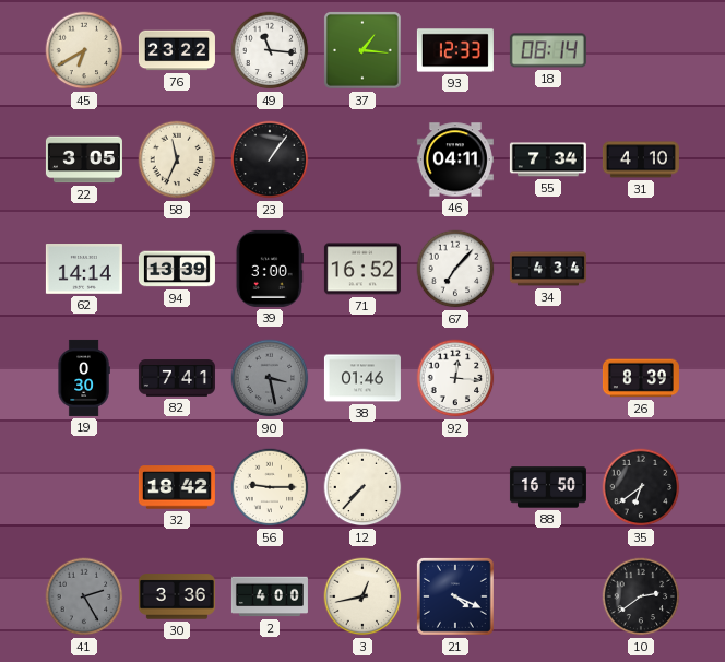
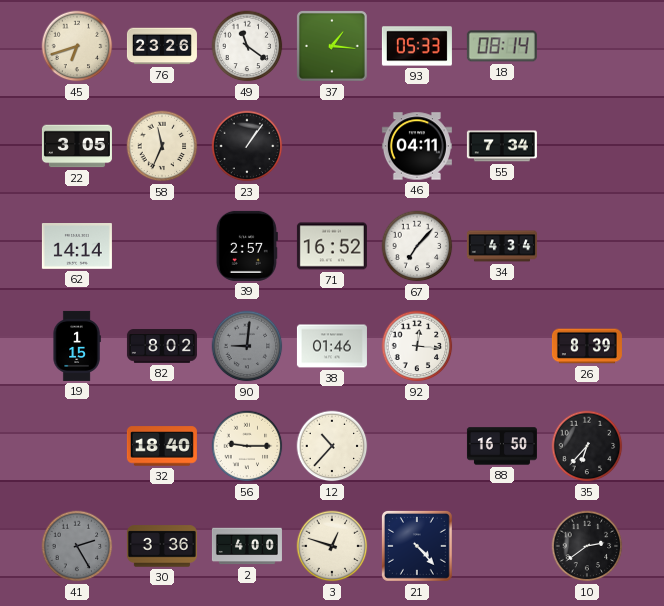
45: 6:40 -> 6:42
76: 23:22 -> 23:26
49: 11:16 -> 11:21
93: 12:33 -> 05:33
31: 4:10 -> none
94: 13:39 -> none
39: 3:00 -> 2:57
19: 0:30 -> 1:15
82: 7:41 -> 8:02
90: 3:28 -> 9:01
32: 18:42 -> 18:40
12: 7:37 -> 10:37
35: 6:39 -> 6:37
3: 12:43 -> 12:48
21: 4:19 -> 4:23
